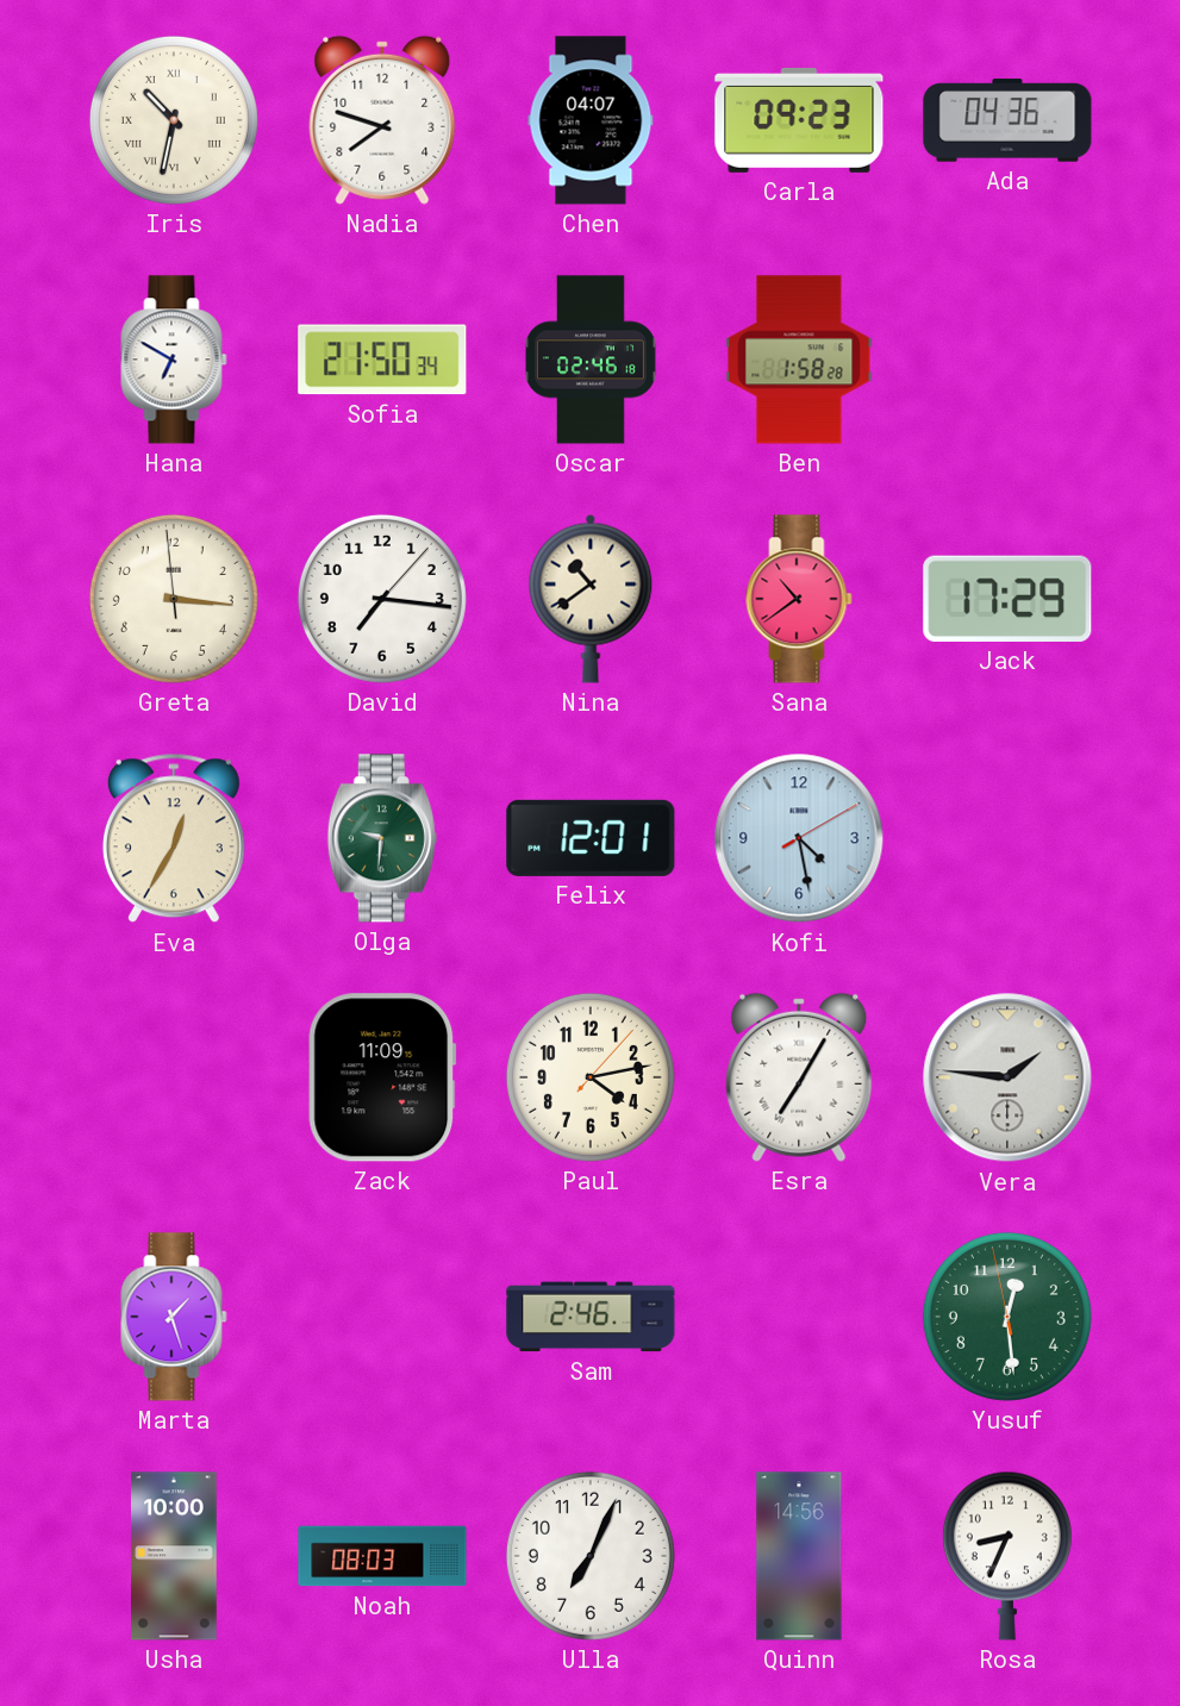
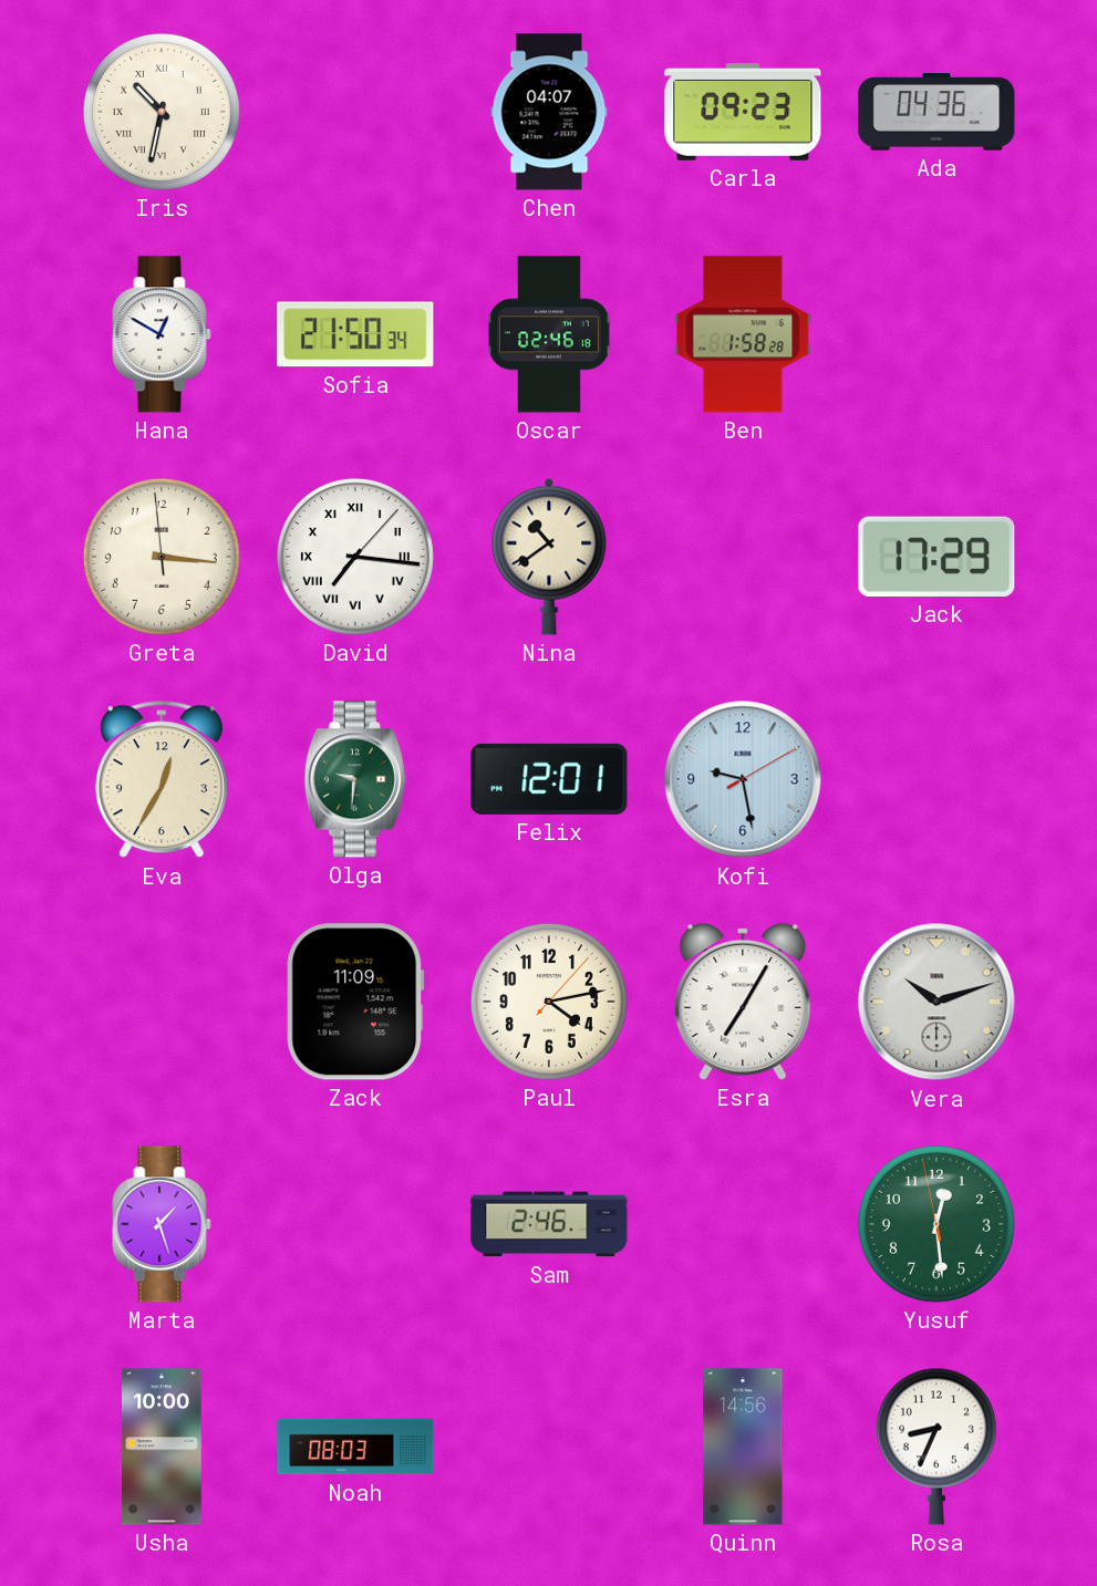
Nadia: 7:48 -> none
Hana: 6:50 -> 12:50
David numerals: Arabic -> Roman
Sana: 10:39 -> none
Kofi: 4:28 -> 9:28
Vera: 1:46 -> 10:12
Ulla: 7:04 -> none
